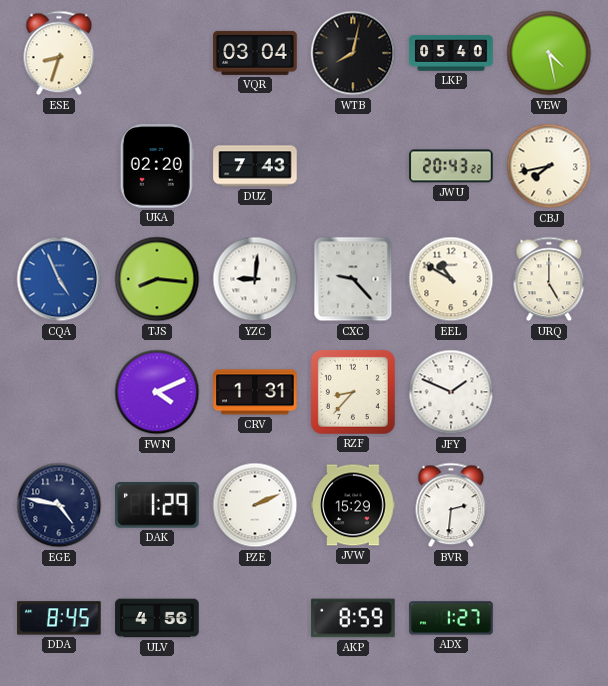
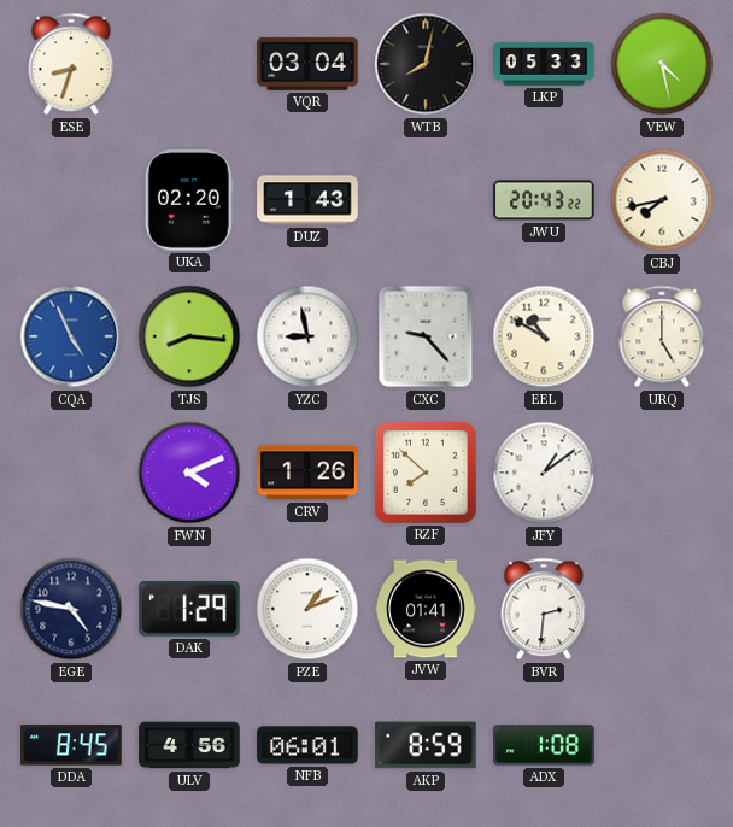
LKP: 05:40 -> 05:33
DUZ: 7:43 -> 1:43
YZC: 9:01 -> 8:58
CRV: 1:31 -> 1:26
RZF: 8:37 -> 7:52
JFY: 1:49 -> 1:09
PZE: 2:11 -> 1:11
JVW: 15:29 -> 01:41
NFB: none -> 06:01
ADX: 1:27 -> 1:08
